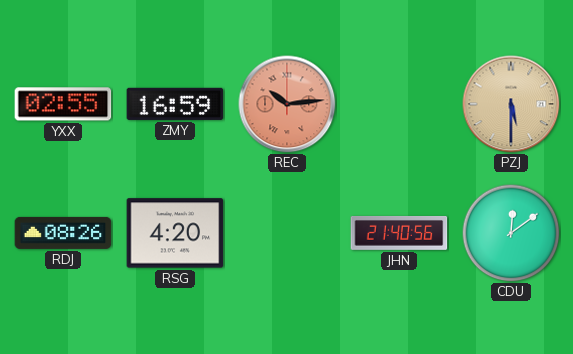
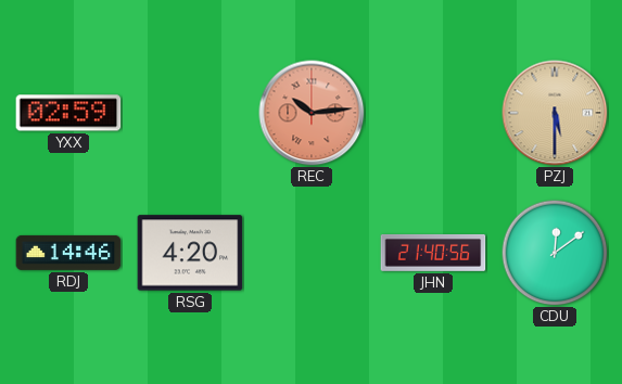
YXX: 02:55 -> 02:59
ZMY: 16:59 -> none
RDJ: 08:26 -> 14:46
